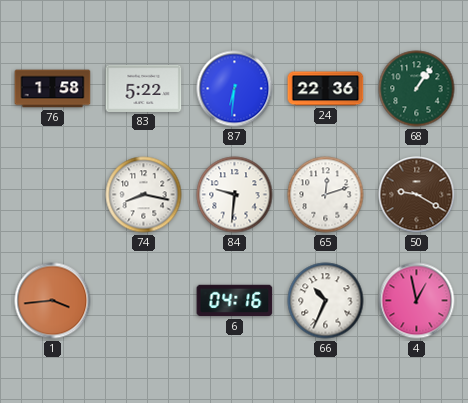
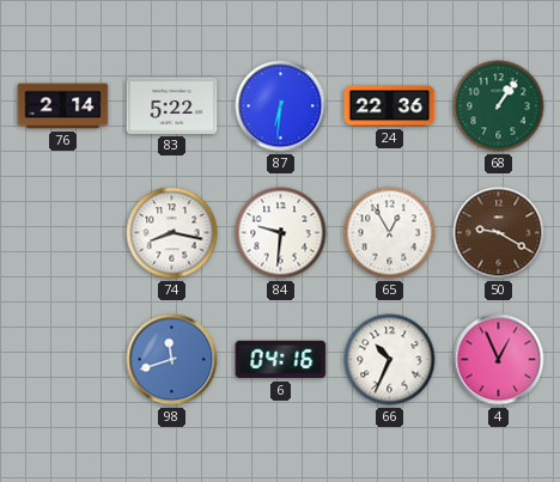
76: 1:58 -> 2:14
65: 12:12 -> 12:55
1: 3:44 -> none
98: none -> 11:42
4: 12:58 -> 12:56
